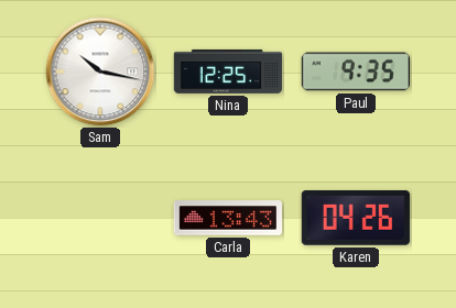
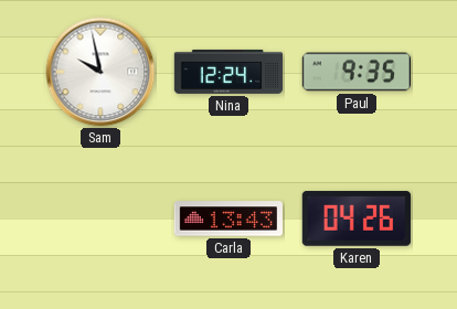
Sam: 10:17 -> 9:58
Nina: 12:25 -> 12:24
